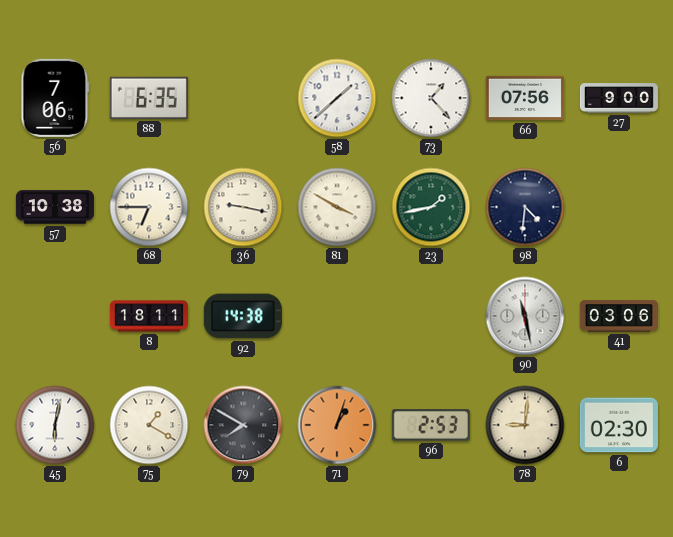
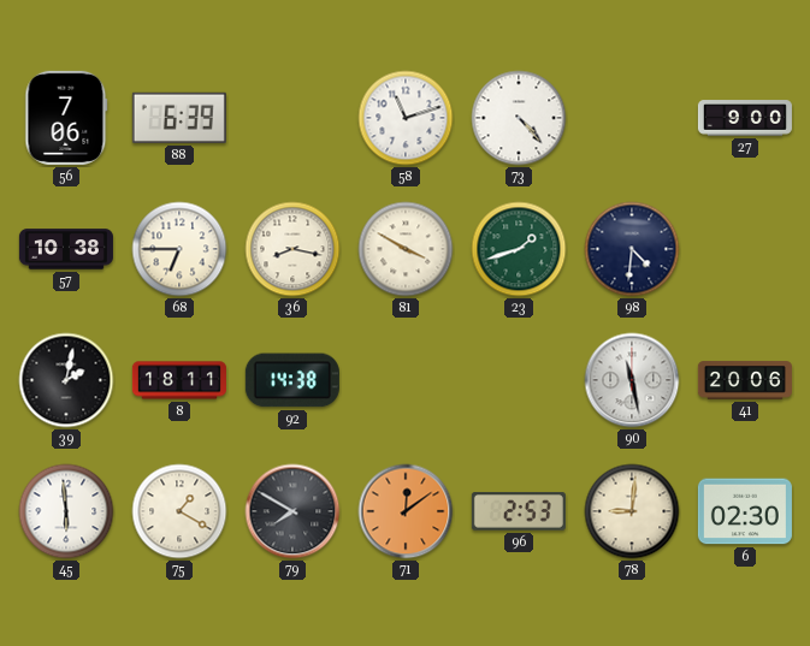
88: 6:35 -> 6:39
58: 1:38 -> 11:12
73: 1:23 -> 4:23
66: 07:56 -> none
36: 9:17 -> 8:17
23: 1:43 -> 1:42
39: none -> 2:02
41: 03:06 -> 20:06
45: 6:02 -> 5:59
71: 1:03 -> 12:09
